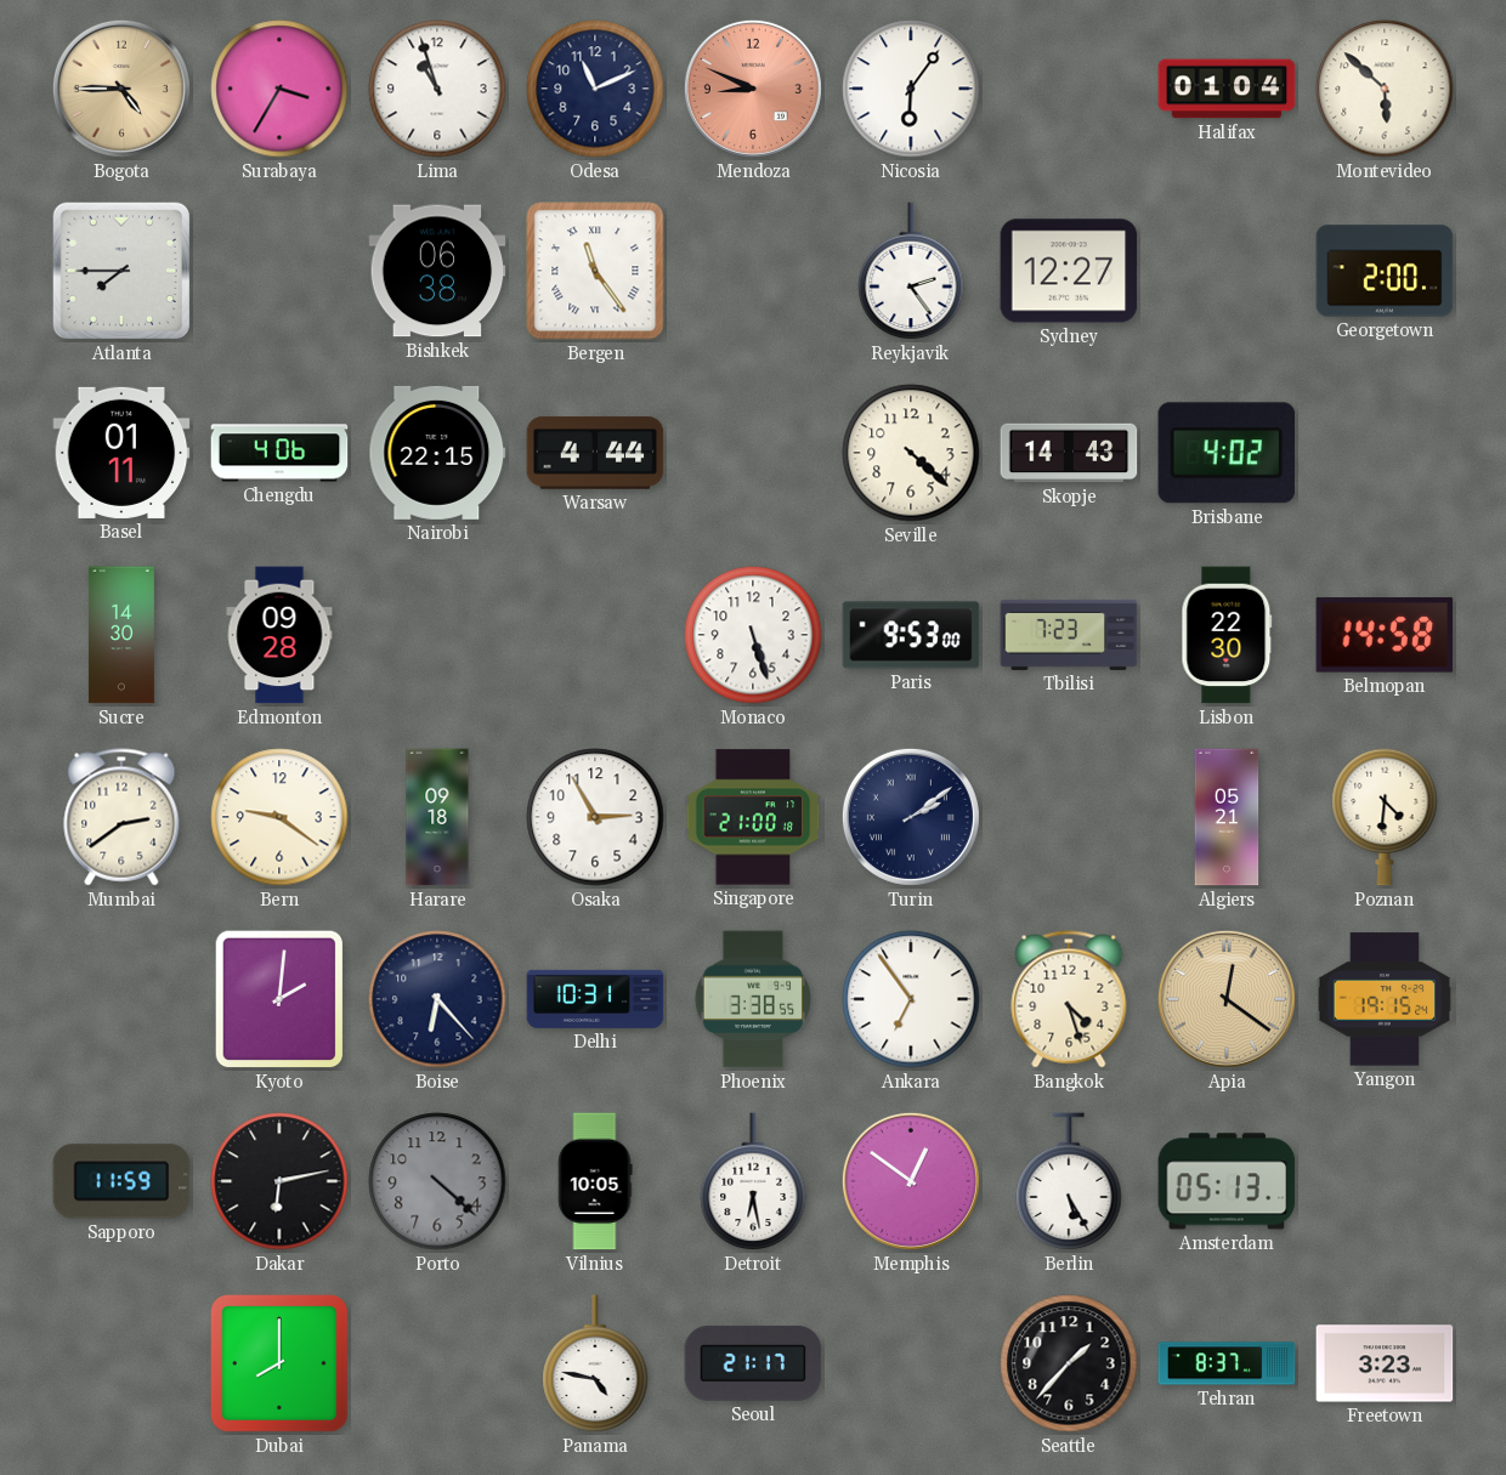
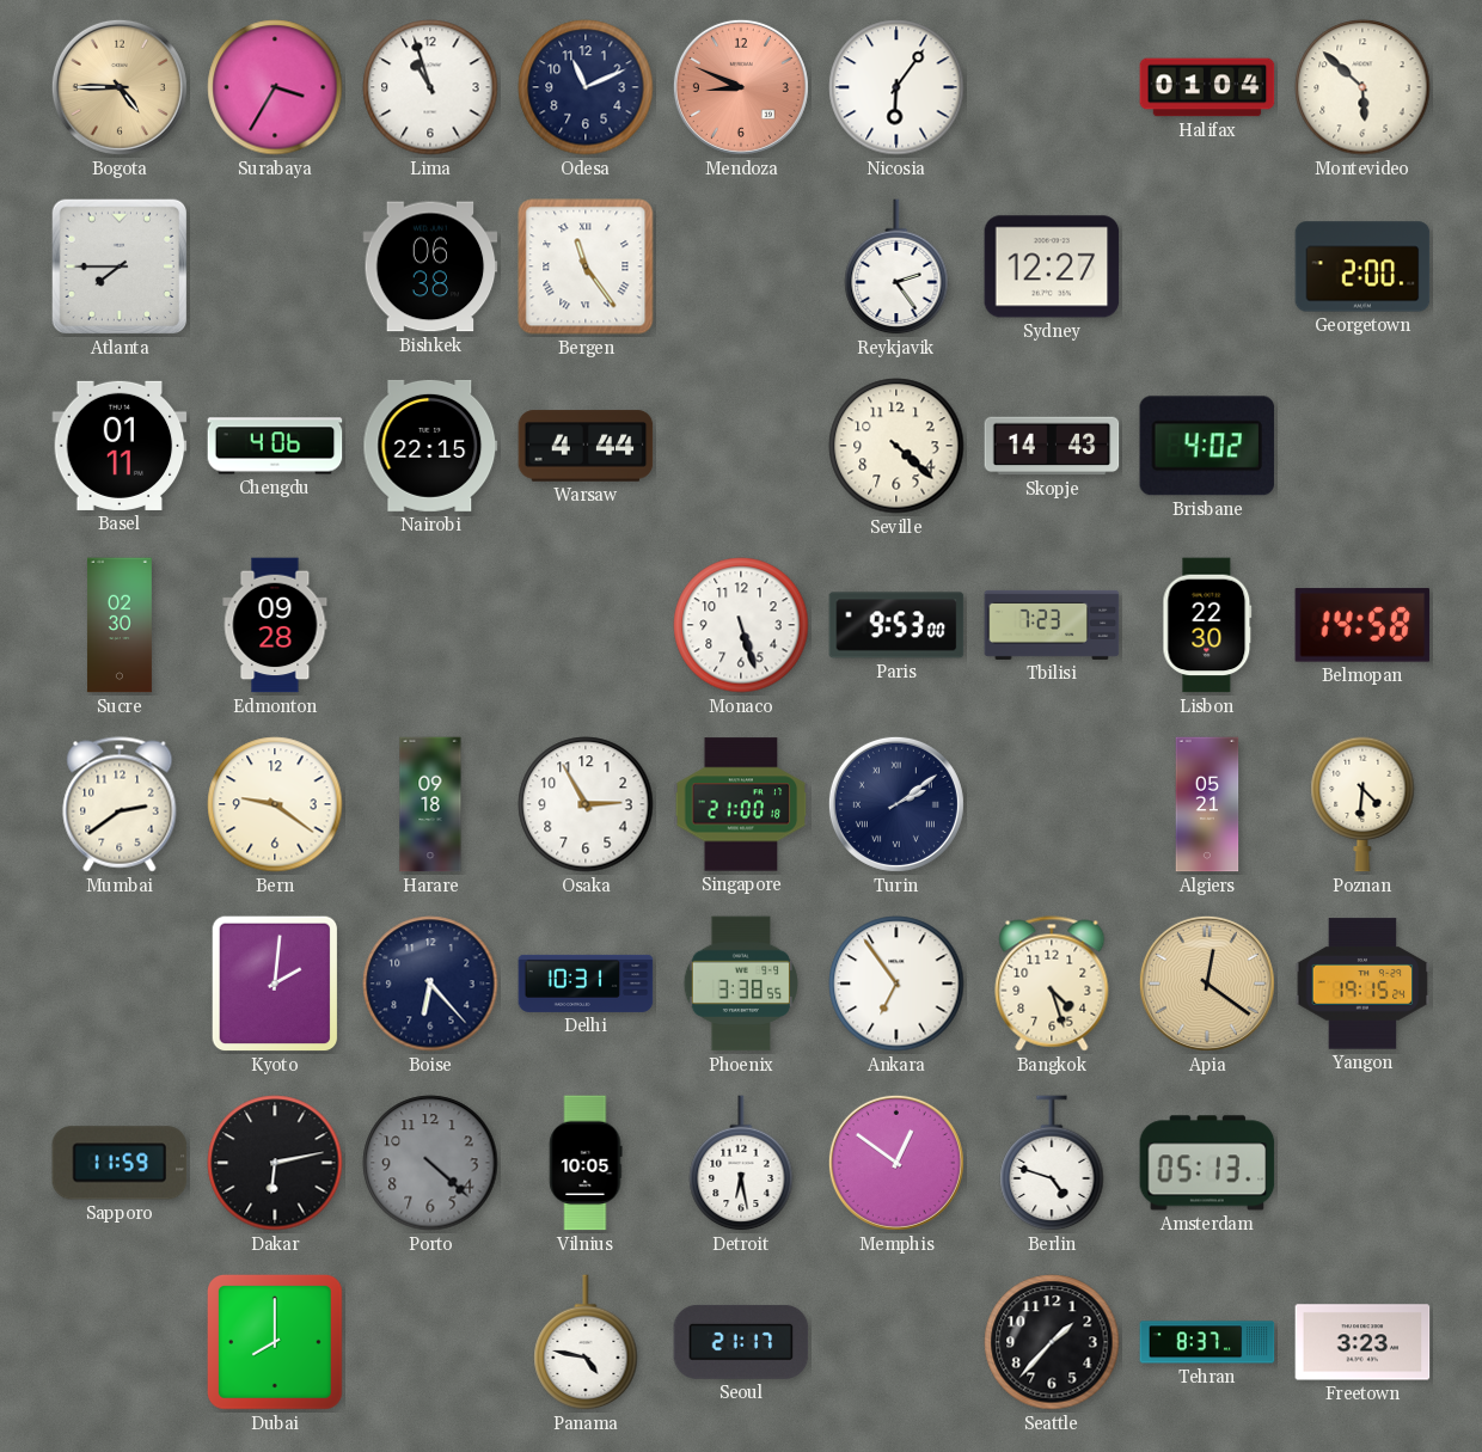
Sucre: 14:30 -> 02:30
Berlin: 5:25 -> 4:48
